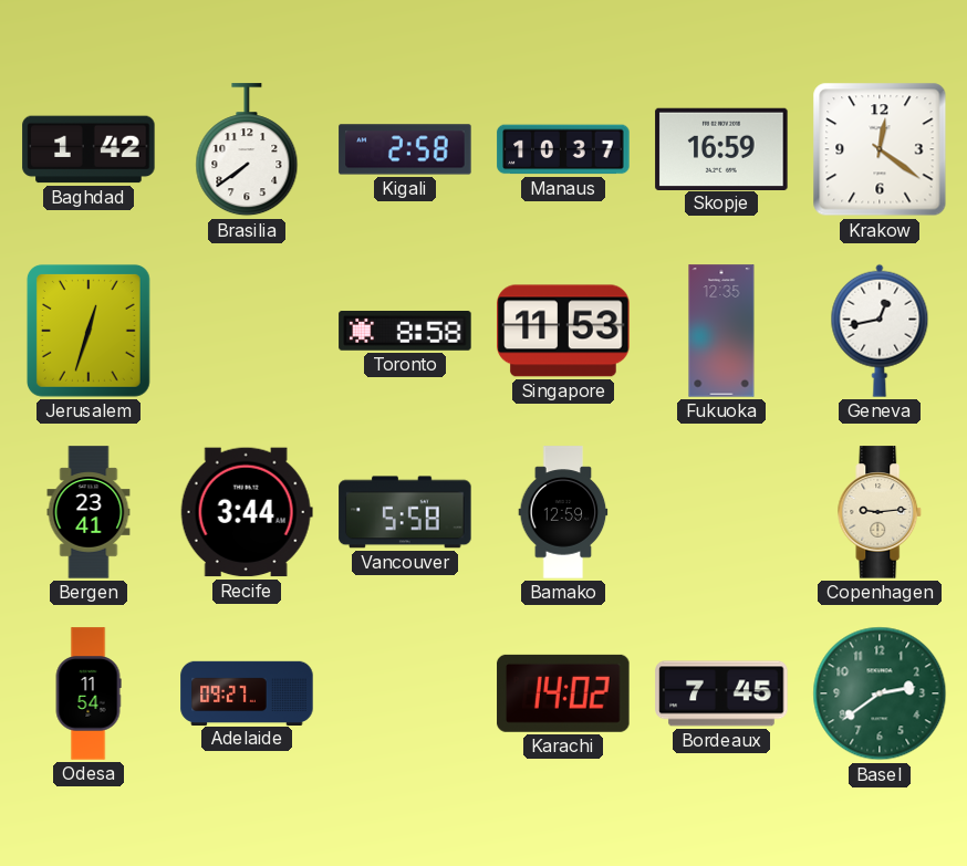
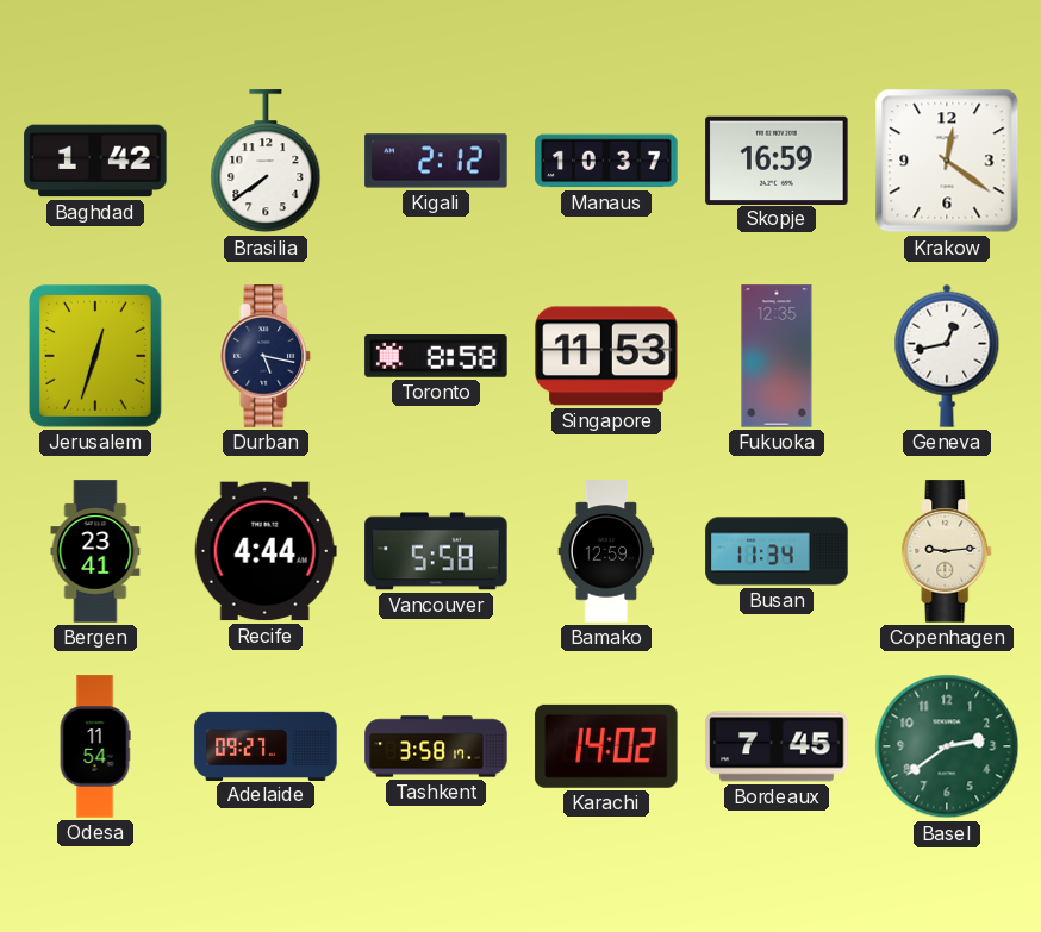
Kigali: 2:58 -> 2:12
Durban: none -> 5:17
Recife: 3:44 -> 4:44
Busan: none -> 11:34
Tashkent: none -> 3:58
